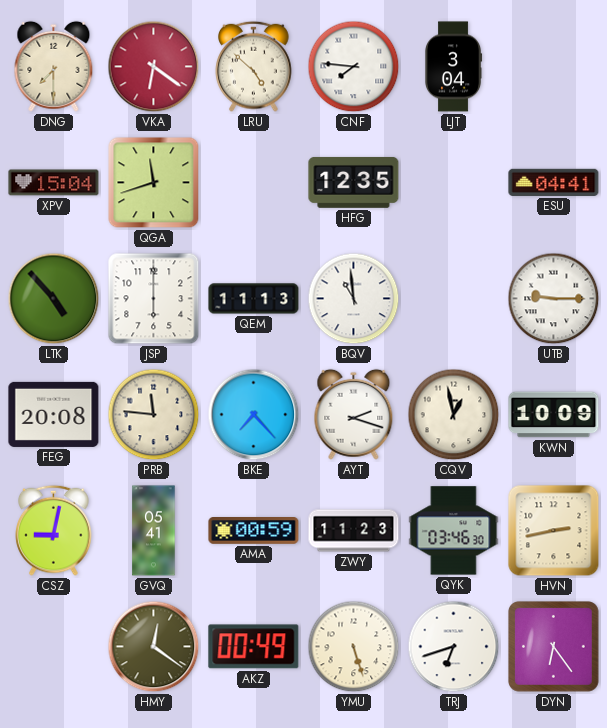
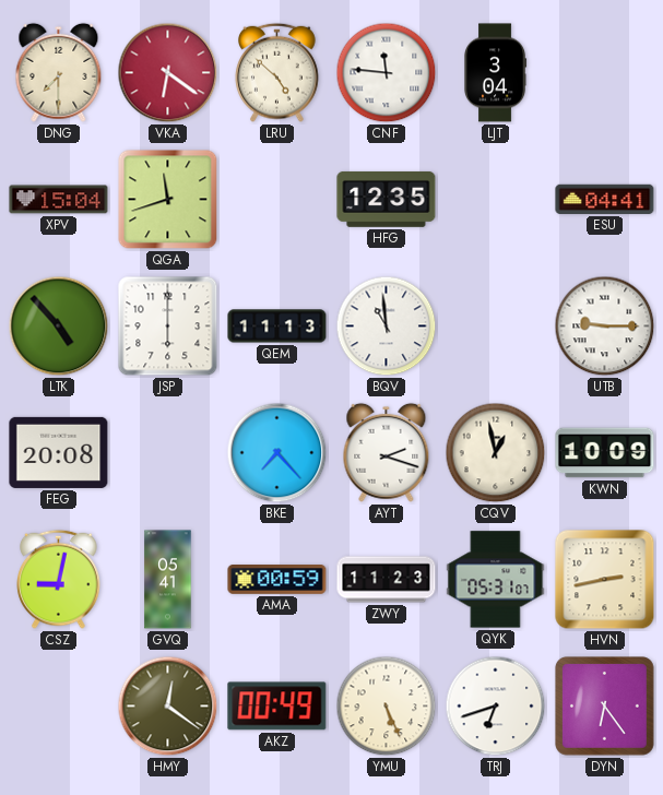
CNF: 7:46 -> 11:46
PRB: 11:46 -> none
QYK: 03:46 -> 05:31
YMU: 5:27 -> 5:26
